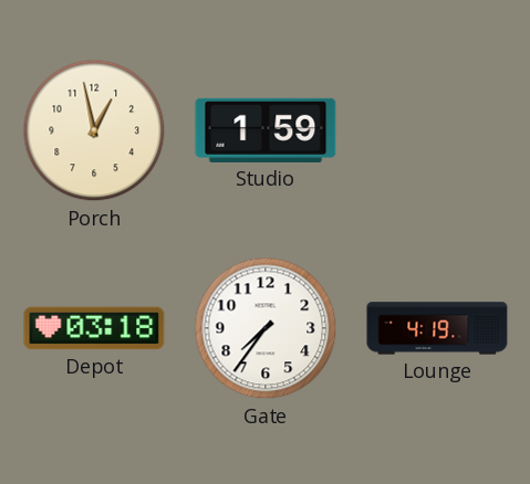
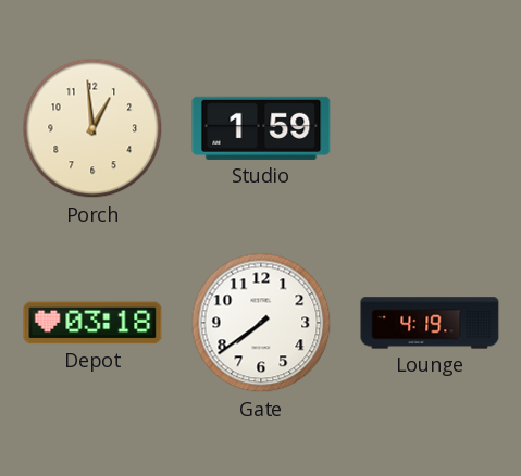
Porch: 12:58 -> 12:59
Gate: 7:36 -> 7:39
